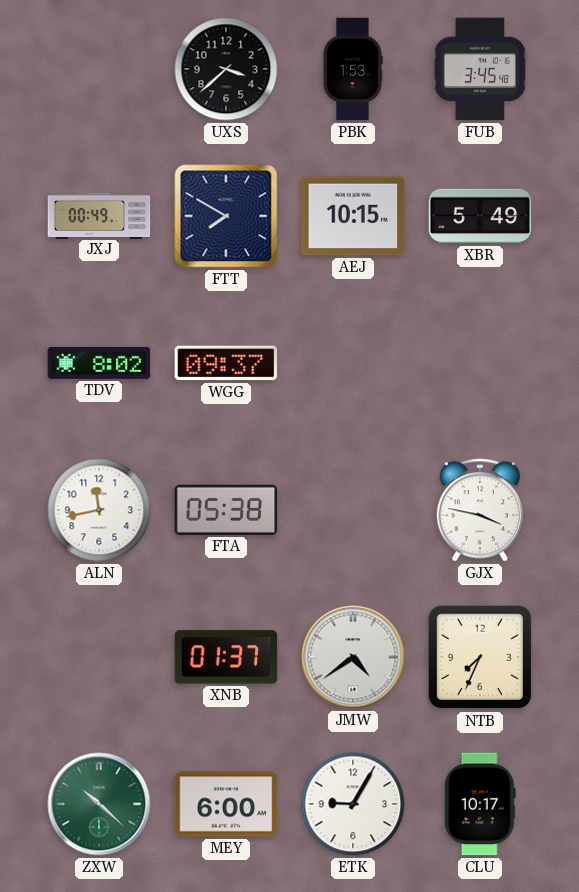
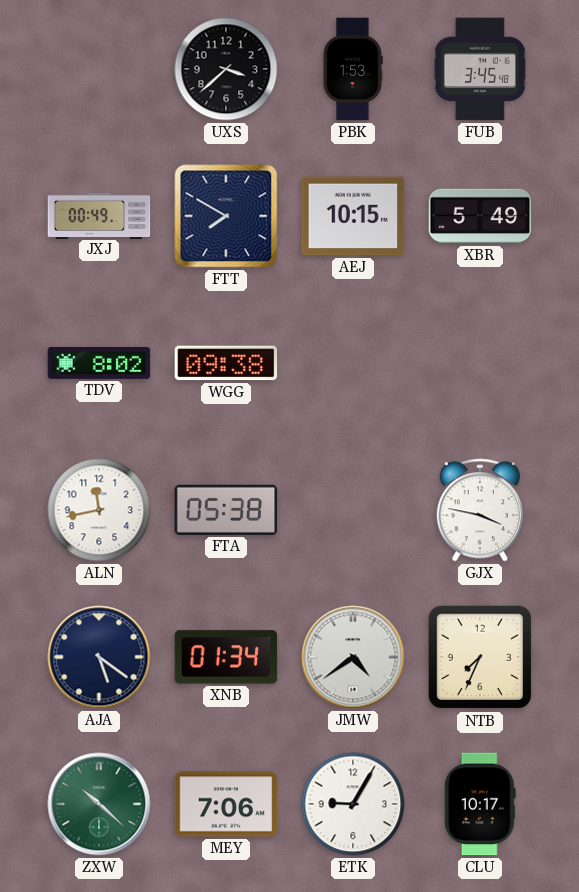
WGG: 09:37 -> 09:38
AJA: none -> 5:21
XNB: 01:37 -> 01:34
MEY: 6:00 -> 7:06
